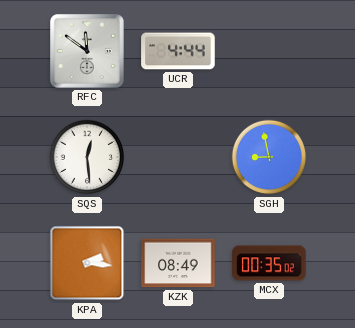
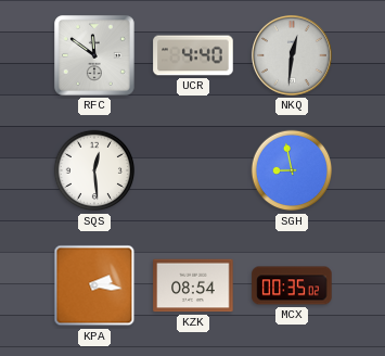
UCR: 4:44 -> 4:40
NKQ: none -> 12:31
KZK: 08:49 -> 08:54
